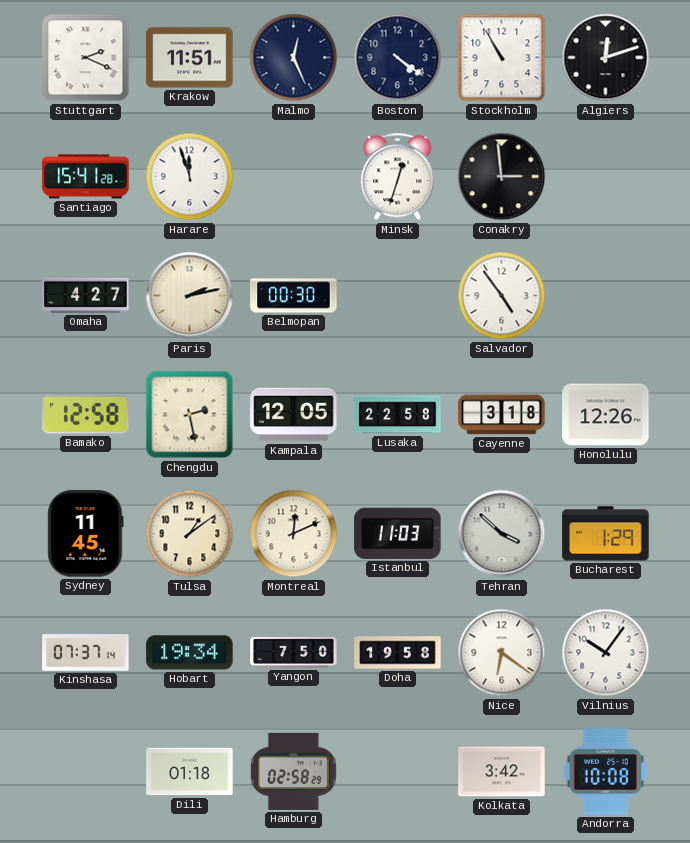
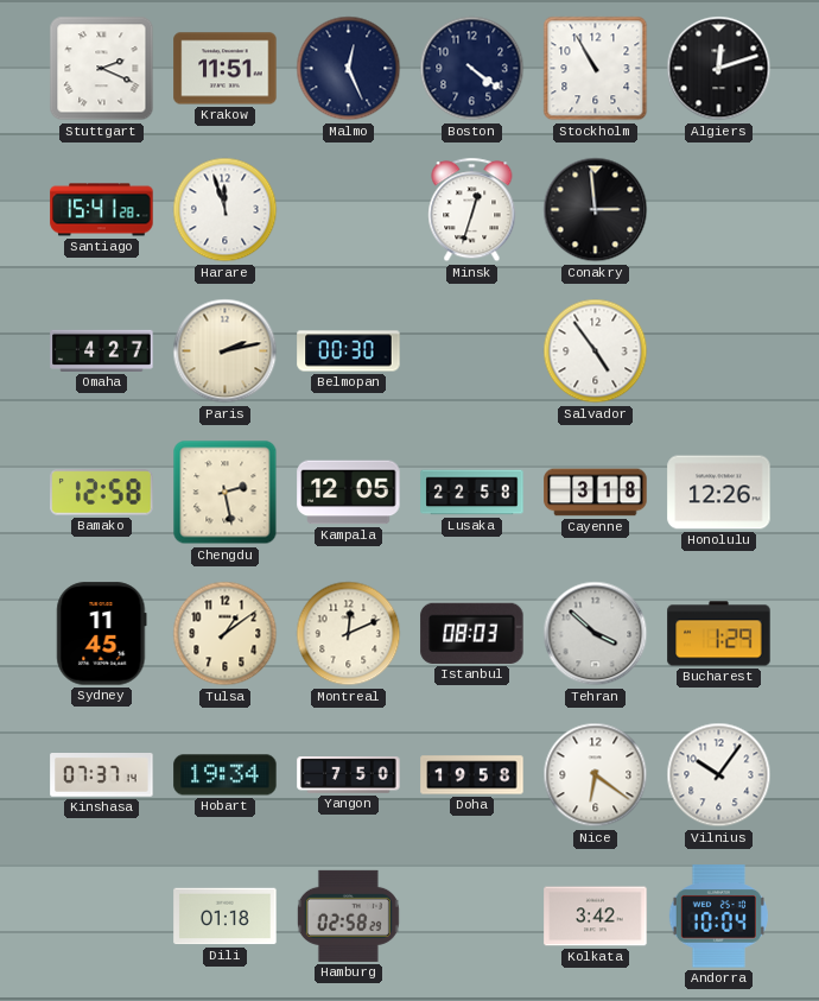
Istanbul: 11:03 -> 08:03
Andorra: 10:08 -> 10:04
